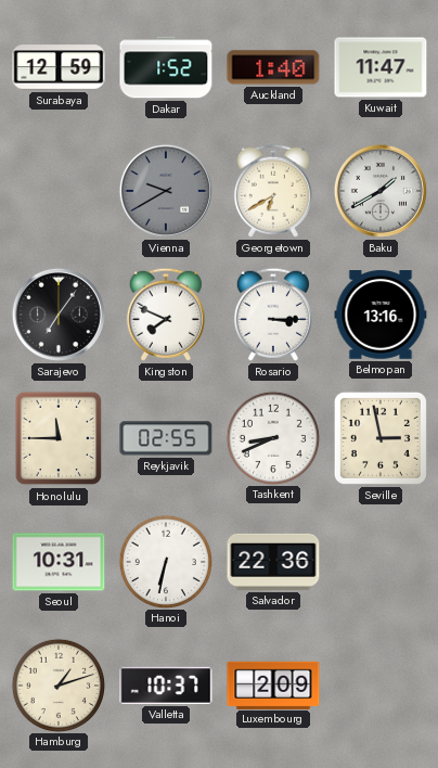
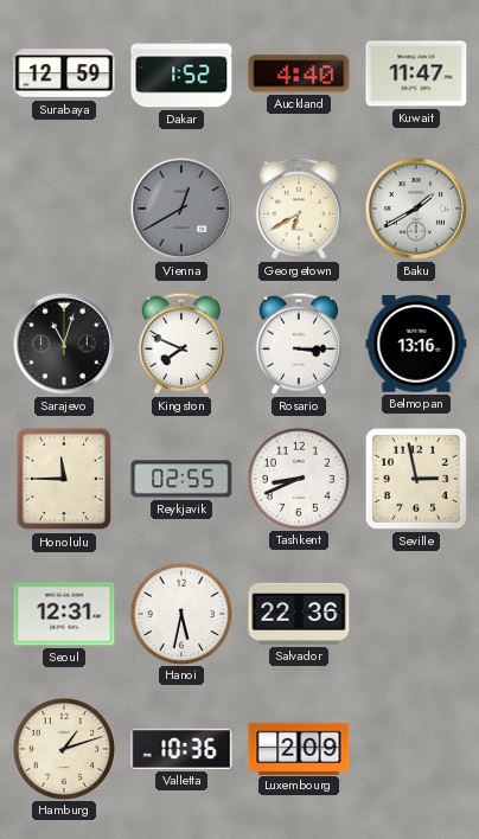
Auckland: 1:40 -> 4:40
Vienna: 9:40 -> 12:40
Sarajevo: 7:06 -> 11:03
Seoul: 10:31 -> 12:31
Hanoi: 6:32 -> 5:32
Valletta: 10:37 -> 10:36
